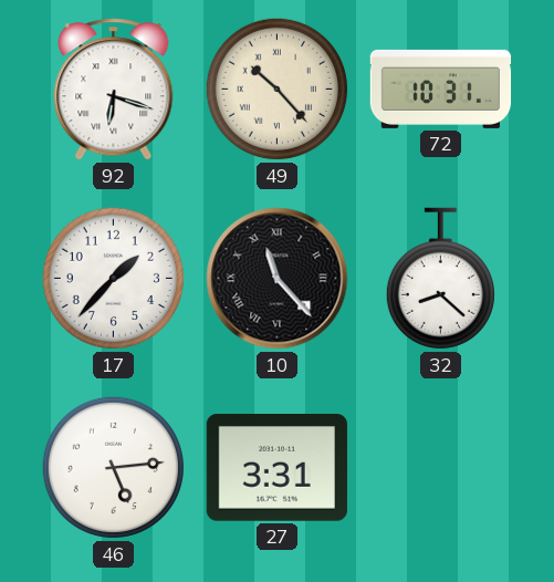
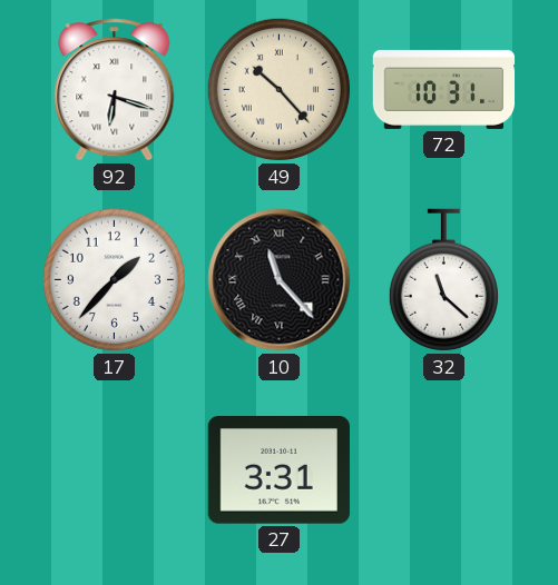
32: 8:22 -> 11:22
46: 5:14 -> none
